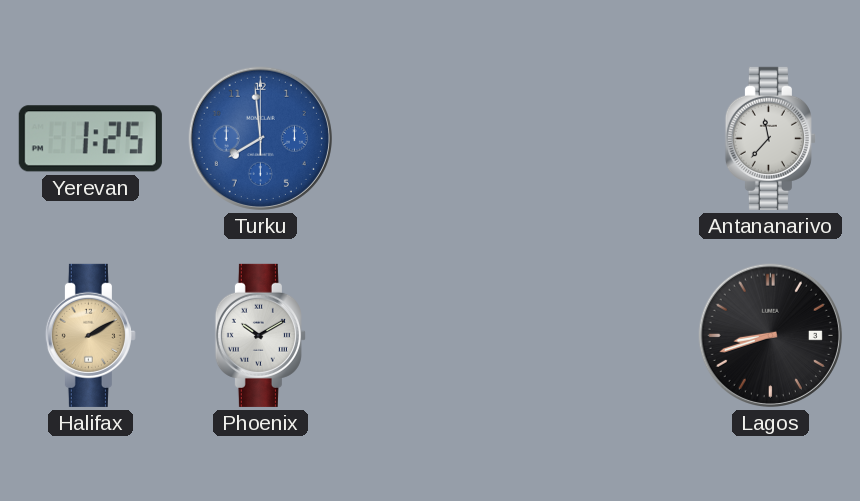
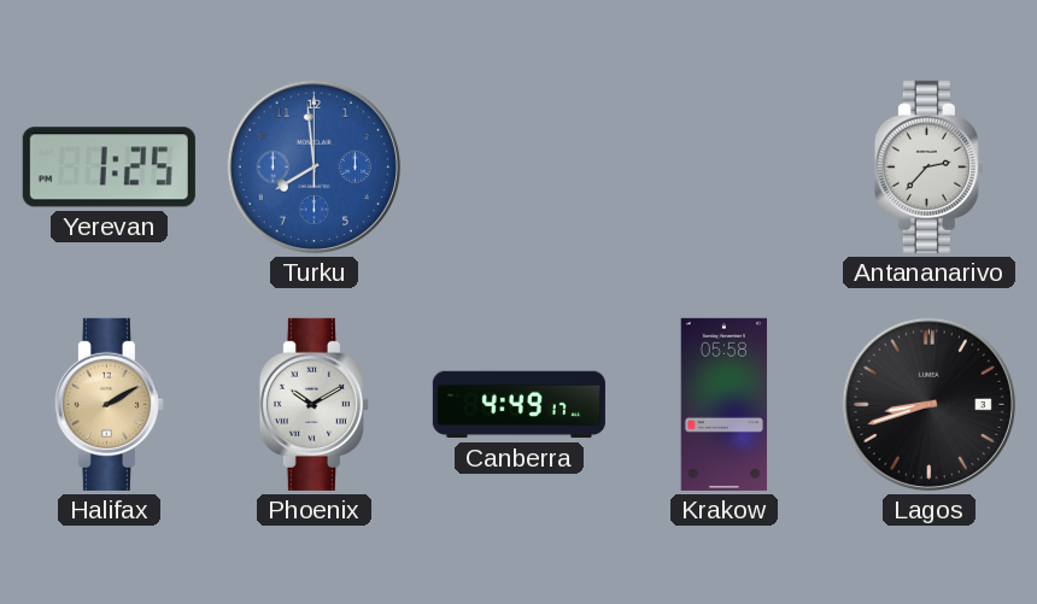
Antananarivo: 11:37 -> 2:37
Canberra: none -> 4:49
Krakow: none -> 05:58
